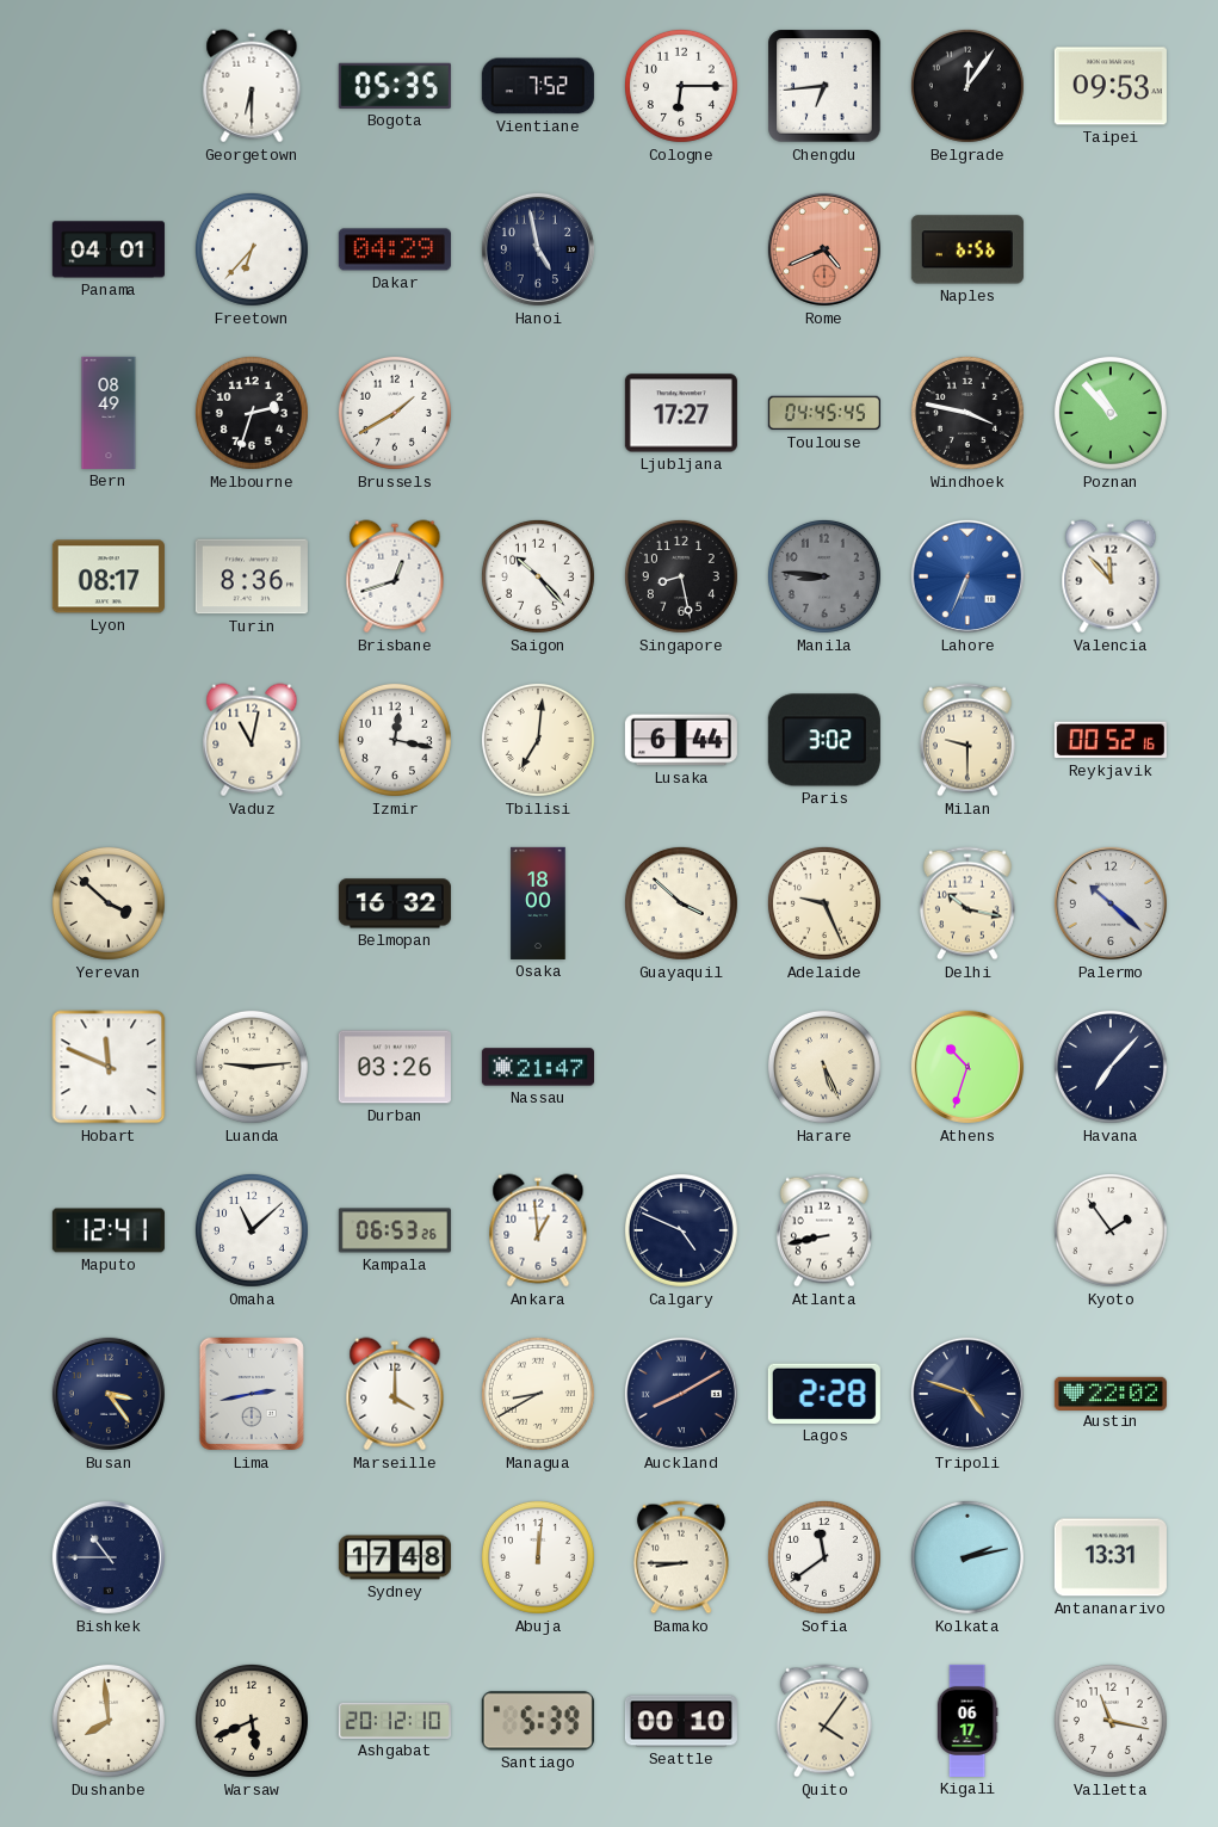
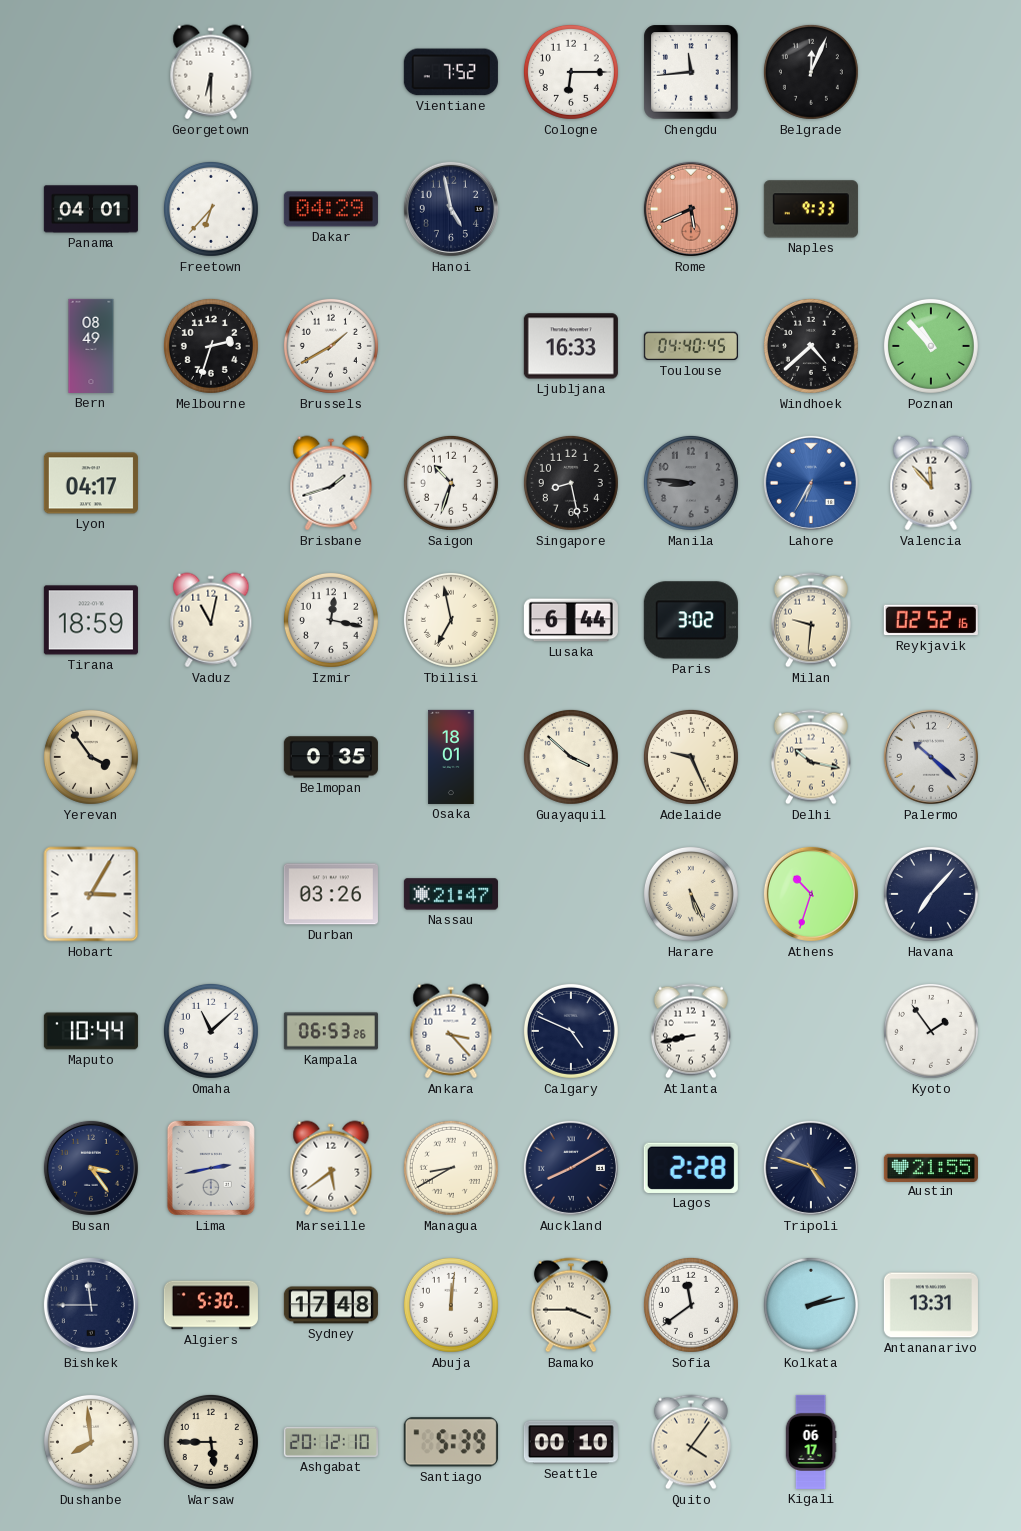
Bogota: 05:35 -> none
Chengdu: 6:44 -> 11:44
Belgrade: 12:06 -> 12:04
Taipei: 09:53 -> none
Rome: 4:41 -> 5:41
Naples: 6:56 -> 9:33
Ljubljana: 17:27 -> 16:33
Toulouse: 04:45 -> 04:40
Windhoek: 3:47 -> 4:38
Lyon: 08:17 -> 04:17
Turin: 8:36 -> none
Brisbane: 12:42 -> 1:42
Saigon: 10:23 -> 10:33
Lahore: 6:34 -> 6:35
Tirana: none -> 18:59
Tbilisi: 7:01 -> 6:58
Milan: 9:30 -> 9:31
Reykjavik: 00:52 -> 02:52
Yerevan: 3:52 -> 3:54
Belmopan: 16:32 -> 0:35
Osaka: 18:00 -> 18:01
Hobart: 11:49 -> 3:05
Luanda: 9:14 -> none
Maputo: 12:41 -> 10:44
Ankara: 12:59 -> 3:23
Marseille: 4:00 -> 5:39
Austin: 22:02 -> 21:55
Bishkek: 10:45 -> 11:45
Algiers: none -> 5:30
Bamako: 8:45 -> 3:45
Warsaw: 5:41 -> 5:45
Valletta: 11:17 -> none
